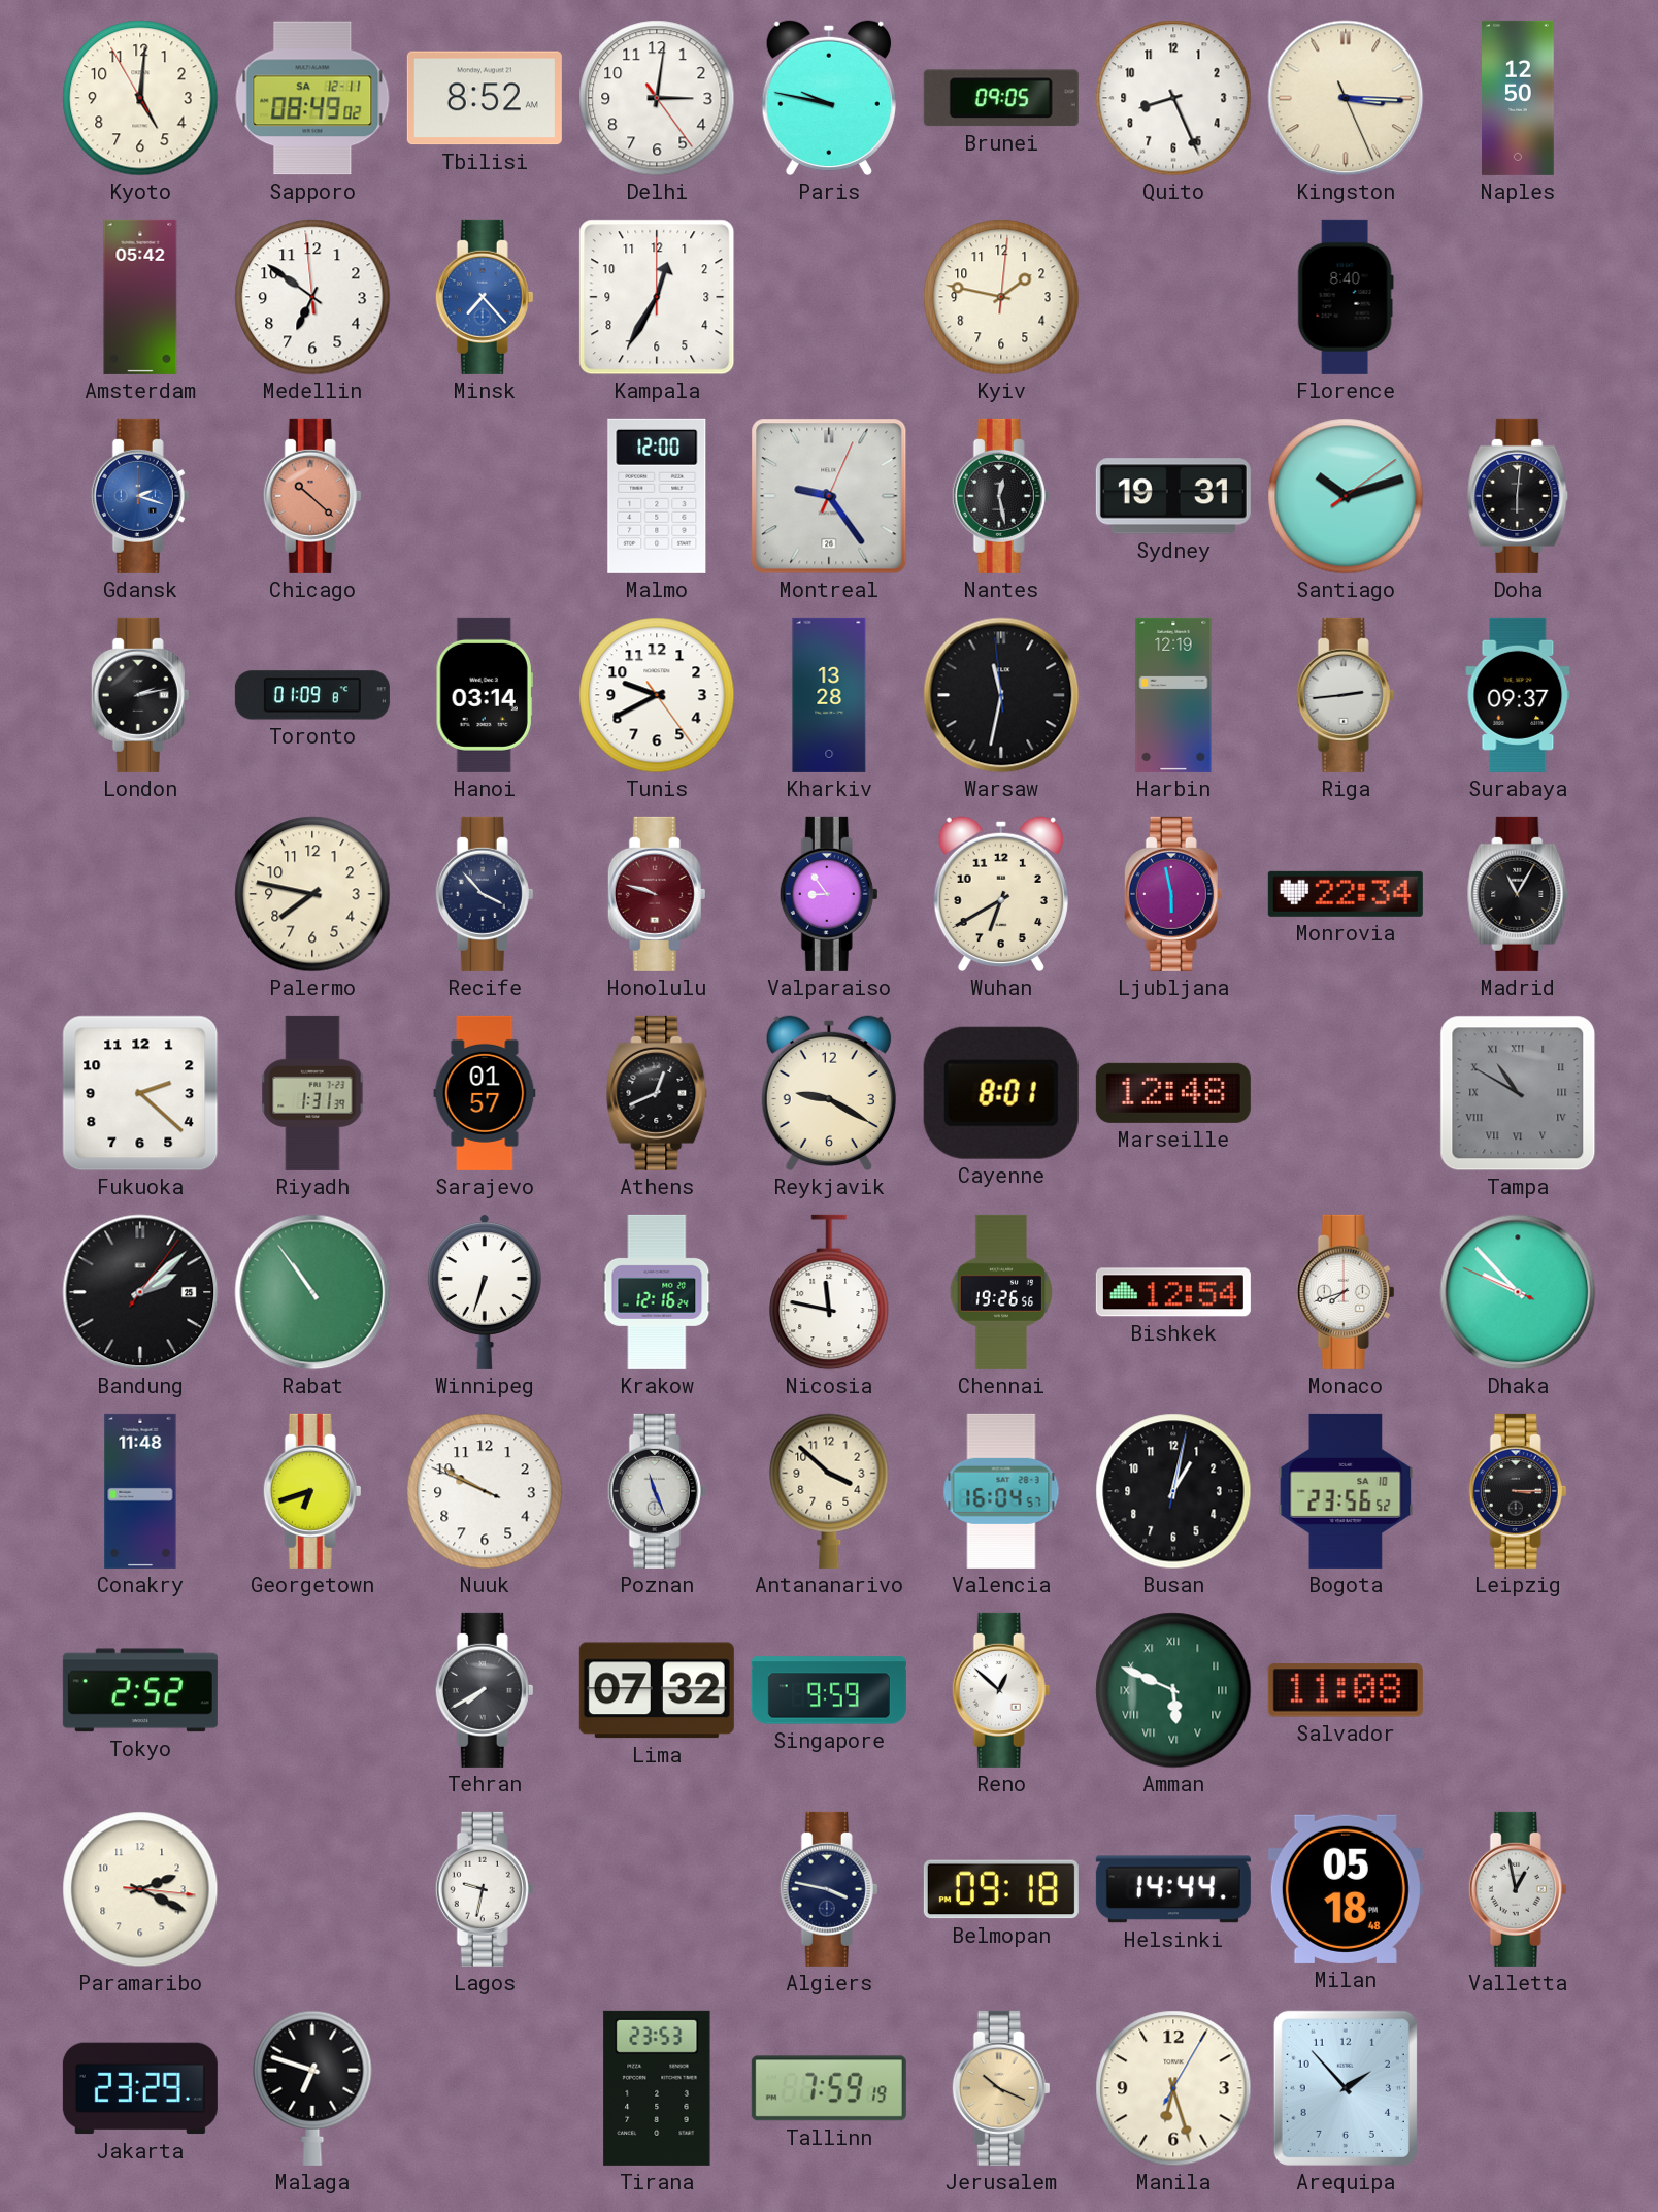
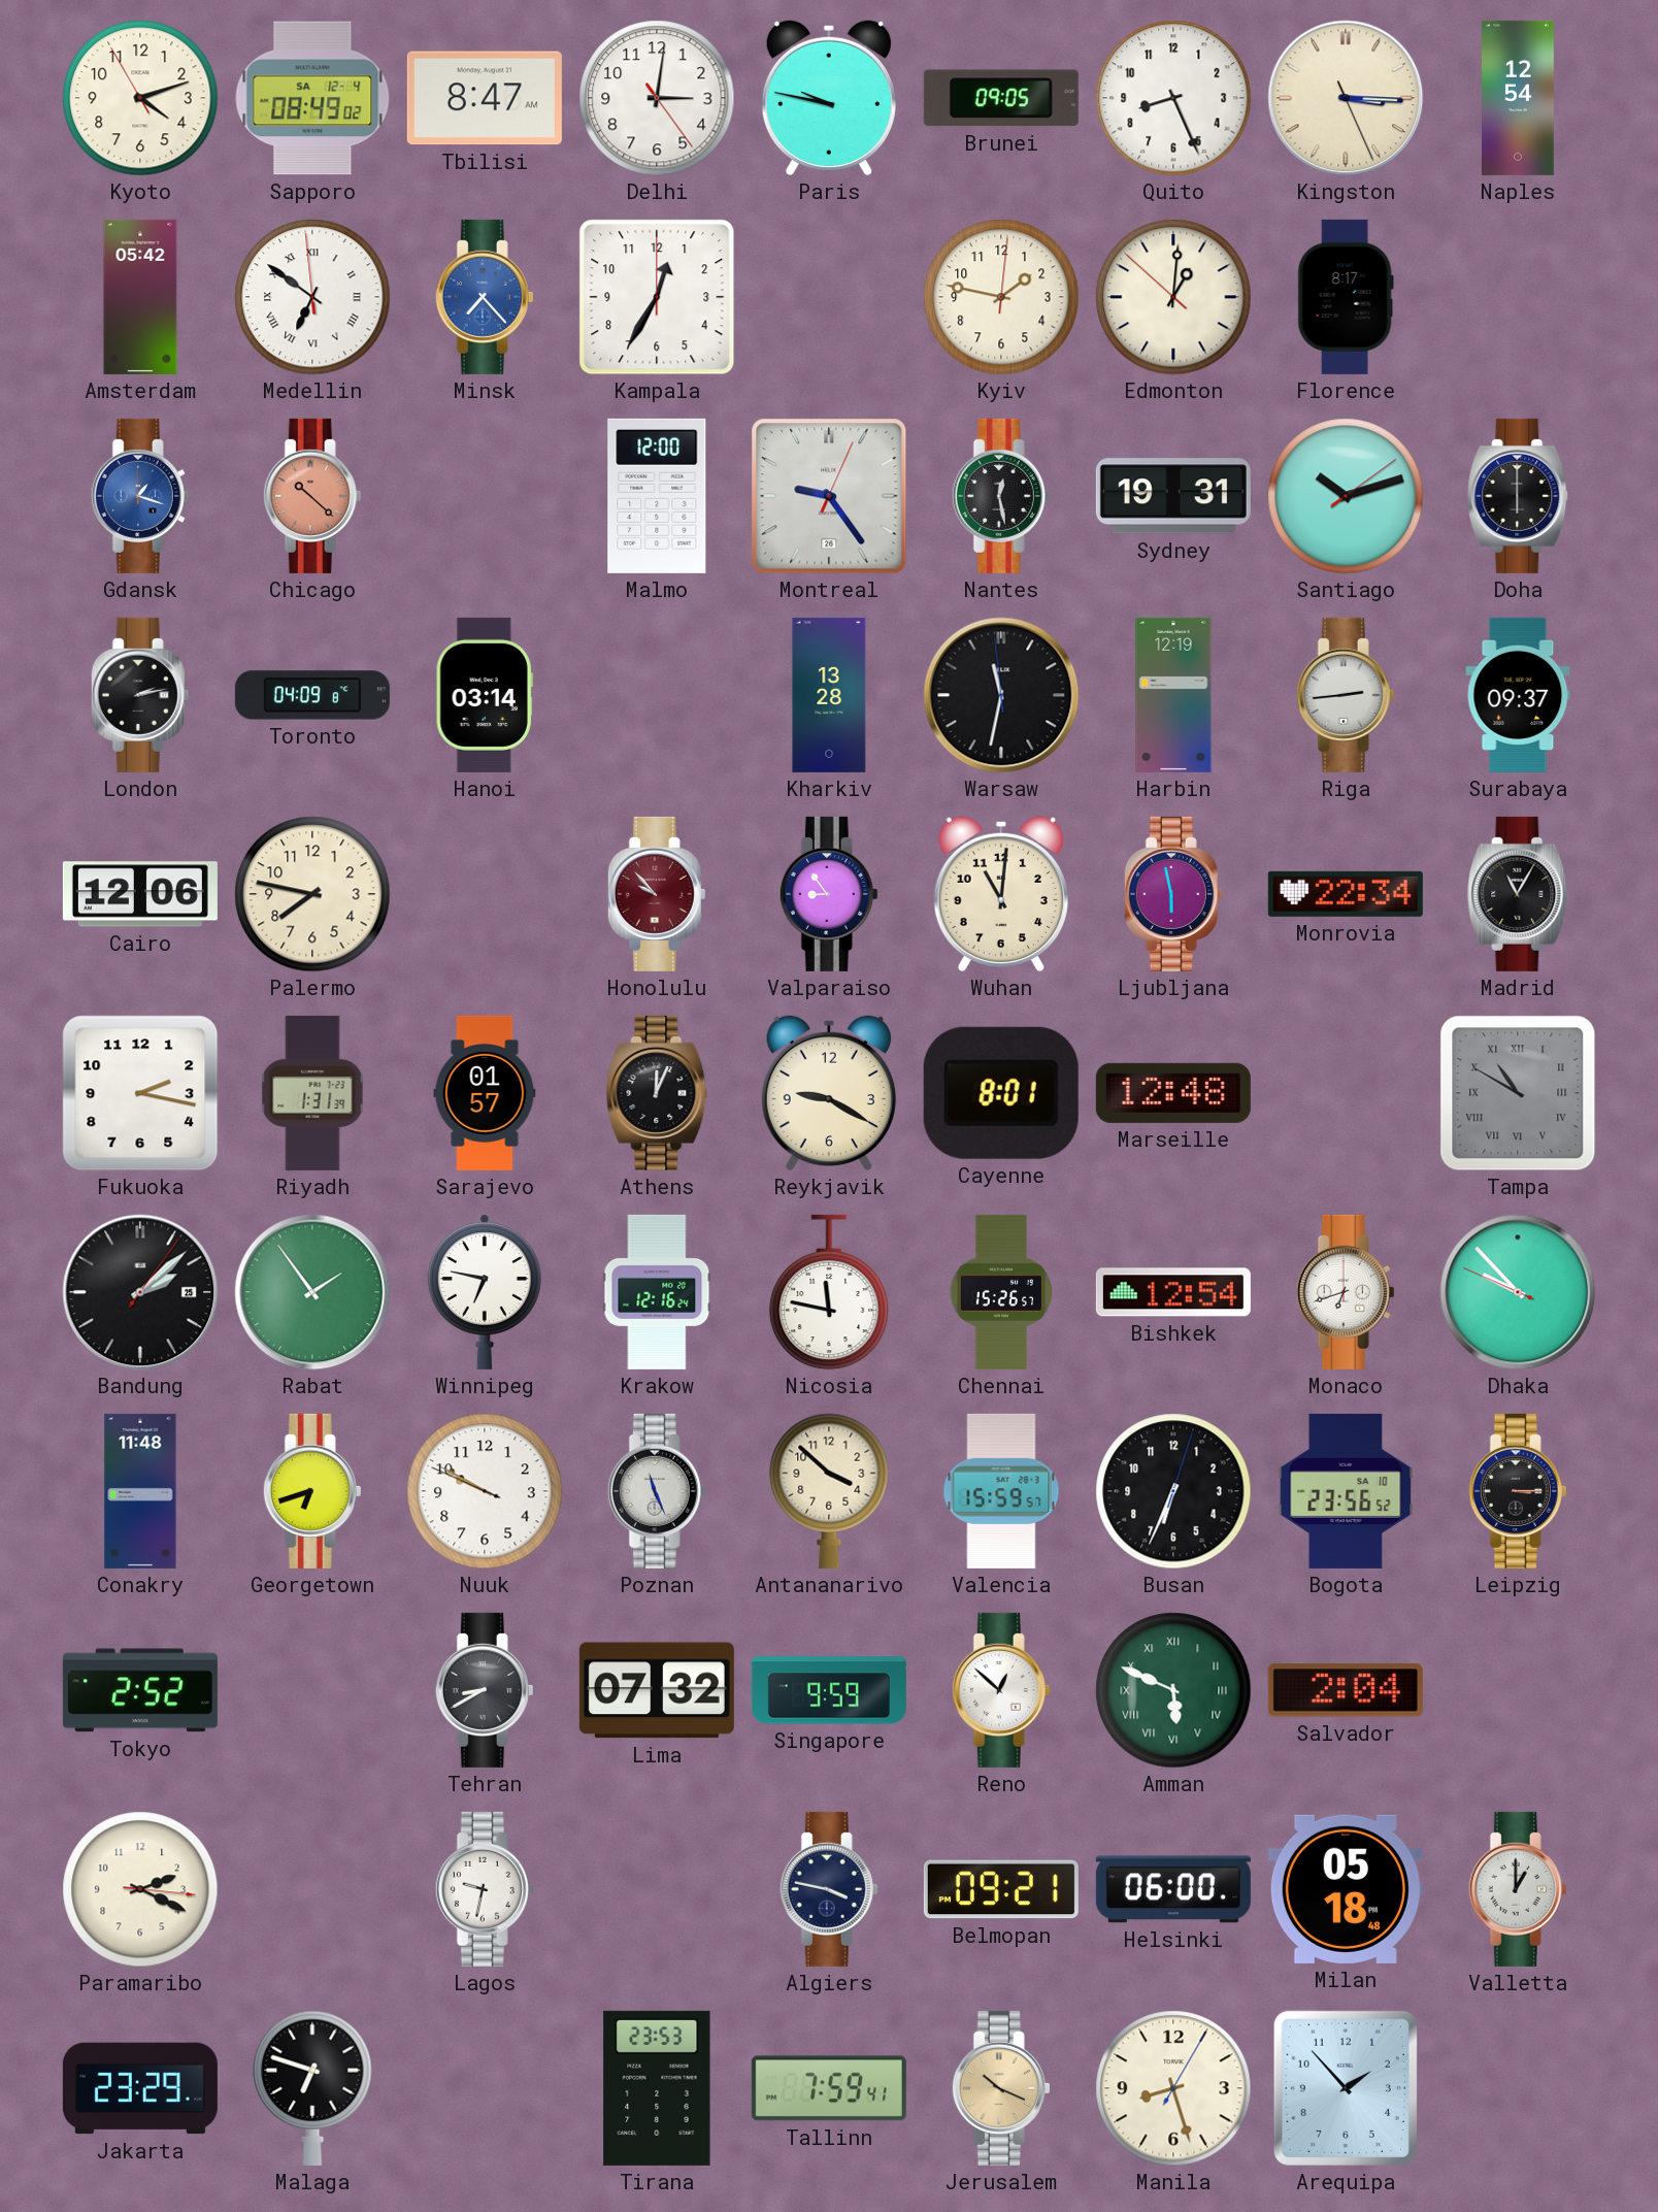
Kyoto: 5:00 -> 4:11
Sapporo date: SA 12-11 -> SA 12-4
Tbilisi: 8:52 -> 8:47
Naples: 12:50 -> 12:54
Medellin numerals: Arabic -> Roman
Edmonton: none -> 1:00
Florence: 8:40 -> 8:17
Gdansk: 2:18 -> 1:18
Doha: 6:01 -> 6:00
Toronto: 01:09 -> 04:09
Tunis: 9:40 -> none
Cairo: none -> 12:06
Recife: 3:53 -> none
Honolulu: 9:48 -> 9:53
Wuhan: 6:40 -> 11:01
Fukuoka: 2:22 -> 2:17
Athens: 12:41 -> 12:04
Rabat: 10:54 -> 1:54
Winnipeg: 6:33 -> 6:47
Chennai: 19:26 -> 15:26
Monaco: 7:42 -> 6:42
Valencia: 16:04 -> 15:59
Busan: 1:02 -> 6:34
Tehran: 7:40 -> 8:40
Salvador: 11:08 -> 2:04
Belmopan: 09:18 -> 09:21
Helsinki: 14:44 -> 06:00
Valletta: 12:58 -> 1:00
Tallinn: 7:59:19 -> 7:59:41
Manila: 6:27 -> 8:27
